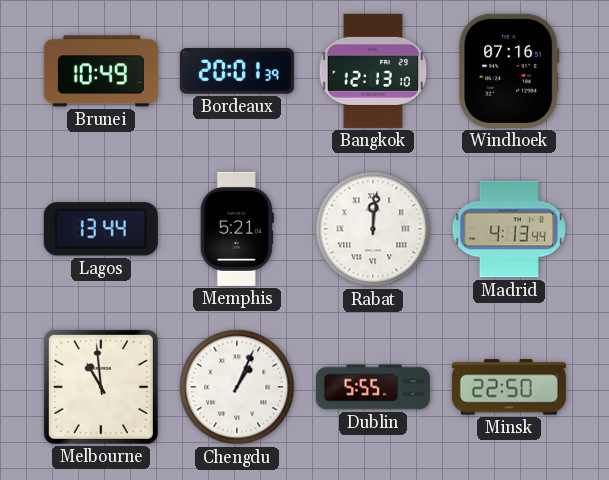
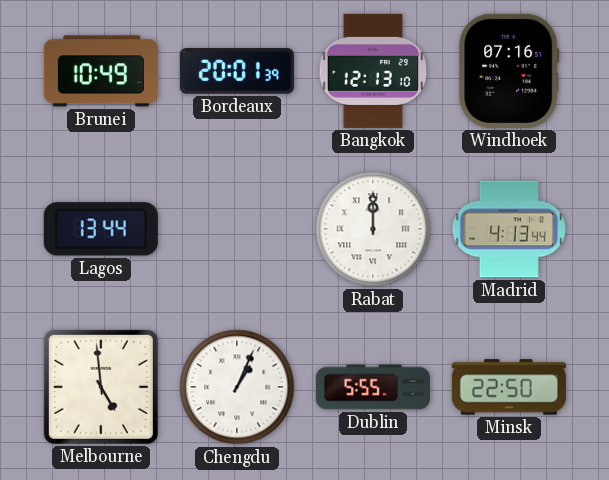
Memphis: 5:21 -> none
Rabat: 12:01 -> 12:00
Melbourne: 10:59 -> 4:59
